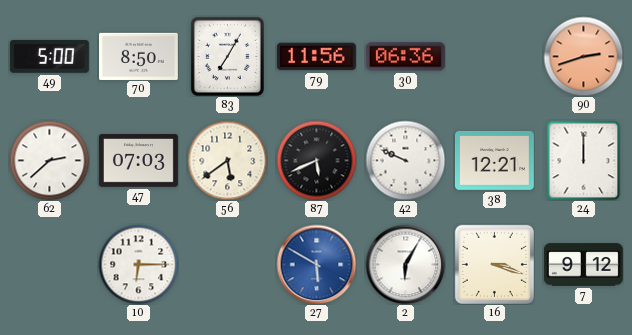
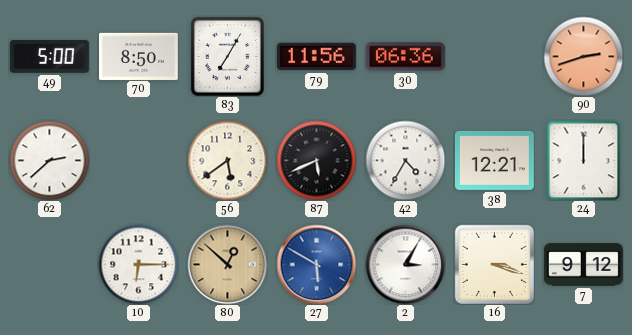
47: 07:03 -> none
42: 9:49 -> 4:35
80: none -> 12:52
2: 6:05 -> 3:05
